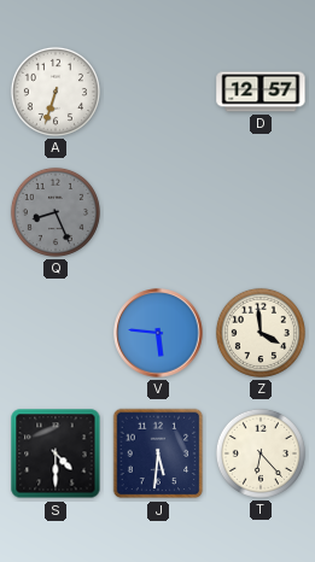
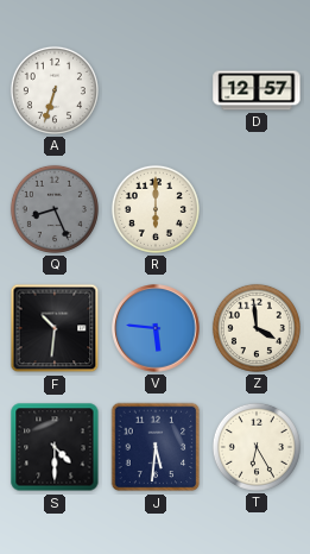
R: none -> 6:00
F: none -> 10:31
T: 6:23 -> 6:25
